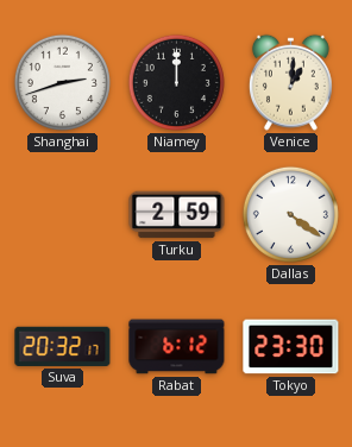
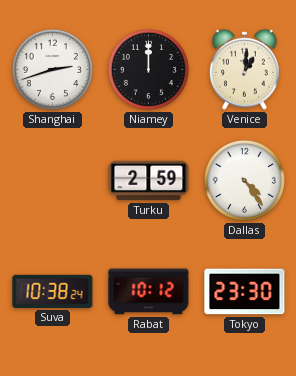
Dallas: 4:21 -> 4:24
Suva: 20:32 -> 10:38
Rabat: 6:12 -> 10:12
